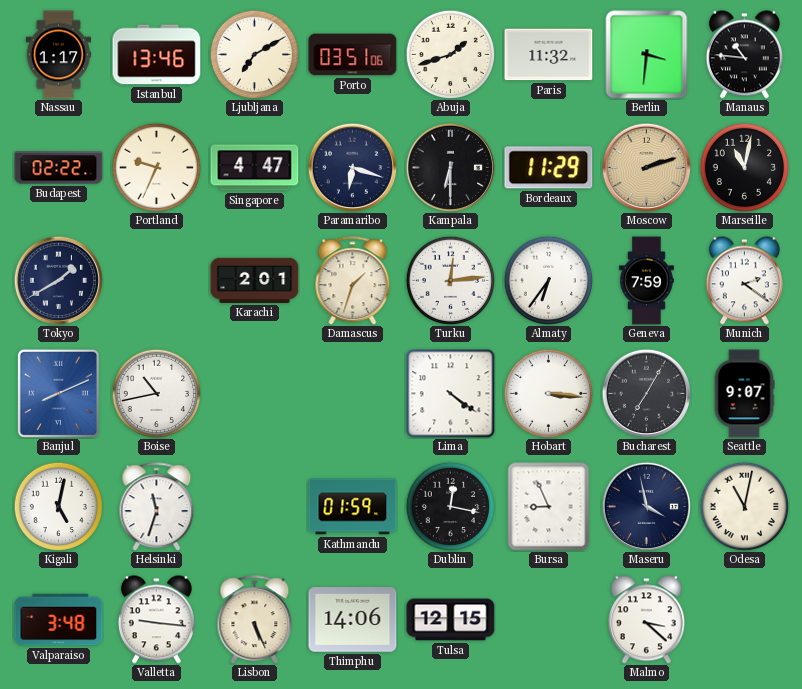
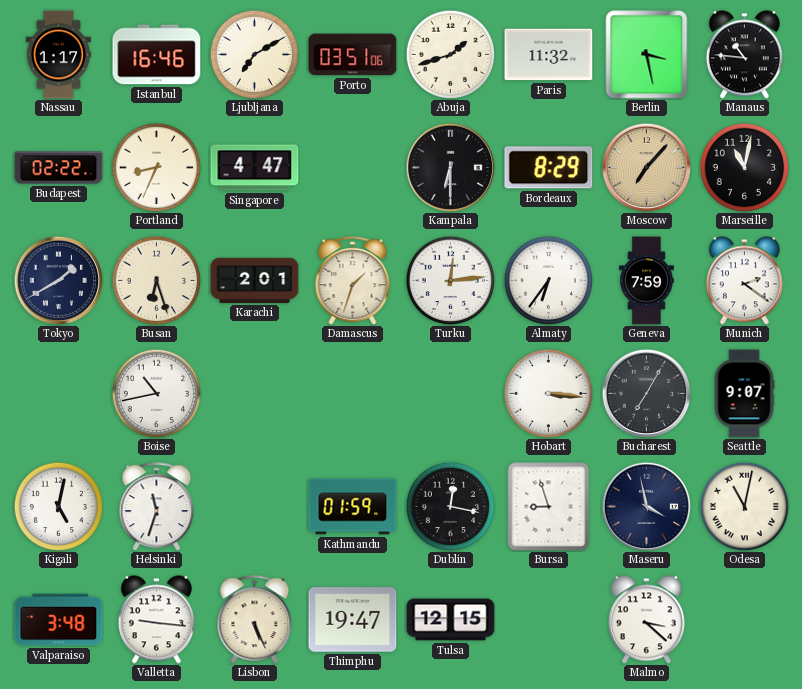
Istanbul: 13:46 -> 16:46
Berlin: 3:31 -> 3:28
Portland: 9:34 -> 8:34
Paramaribo: 6:18 -> none
Bordeaux: 11:29 -> 8:29
Moscow: 2:12 -> 7:07
Busan: none -> 6:27
Banjul: 8:11 -> none
Lima: 4:21 -> none
Bursa: 8:56 -> 8:57
Thimphu: 14:06 -> 19:47
